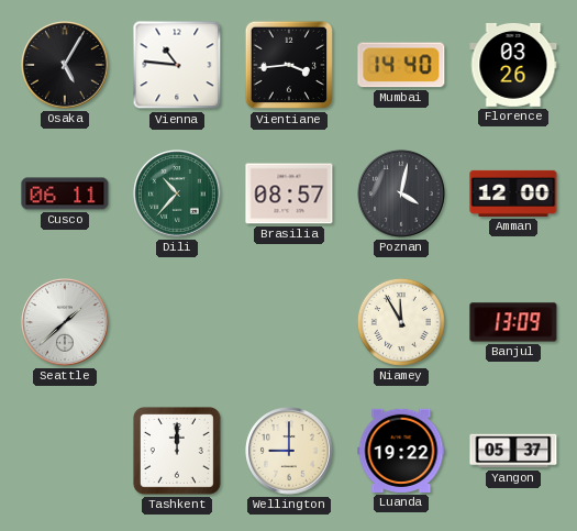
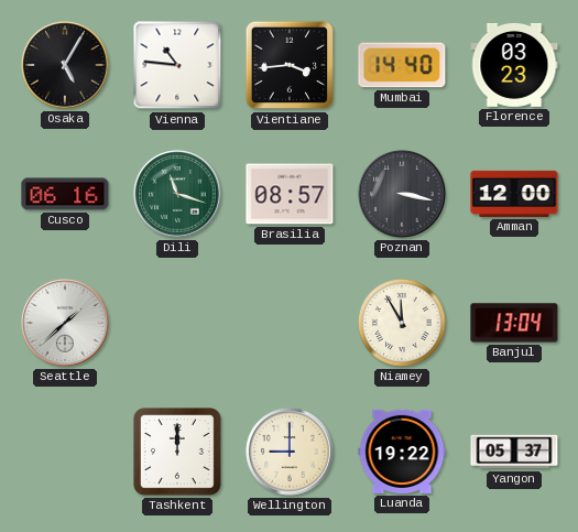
Florence: 03:26 -> 03:23
Cusco: 06:11 -> 06:16
Dili: 10:37 -> 11:18
Poznan: 4:02 -> 3:17
Banjul: 13:09 -> 13:04
